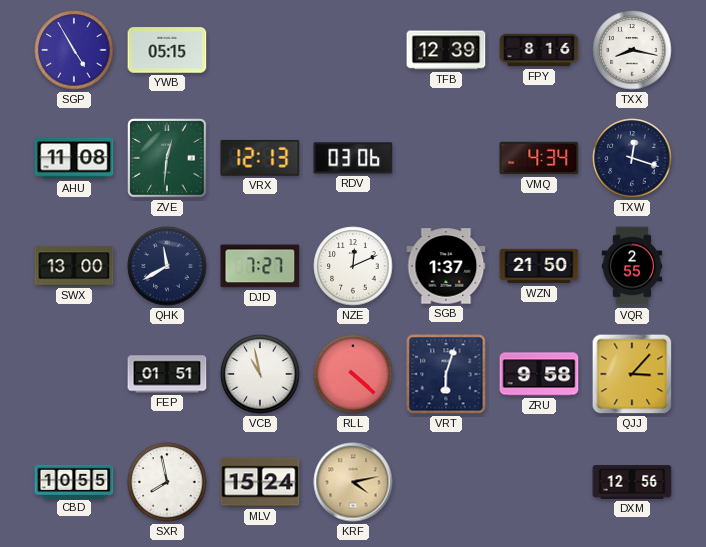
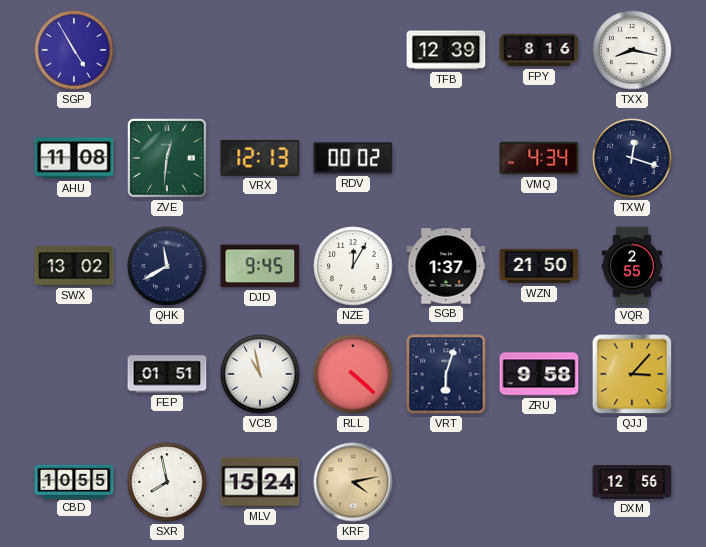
YWB: 05:15 -> none
RDV: 03:06 -> 00:02
SWX: 13:00 -> 13:02
DJD: 7:27 -> 9:45
NZE: 12:11 -> 12:05
